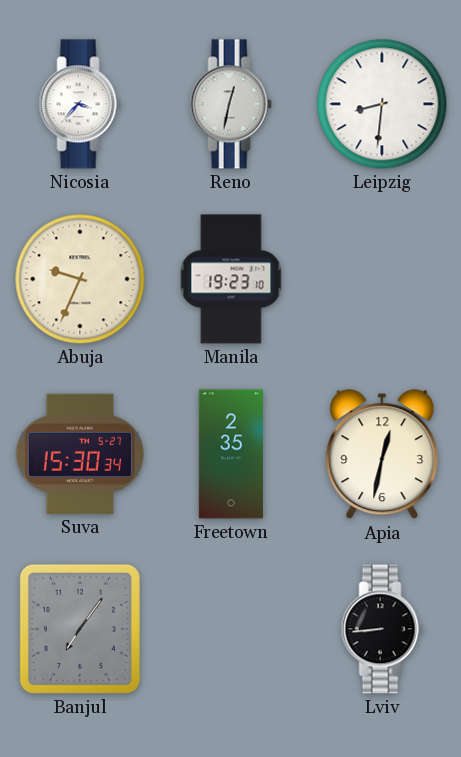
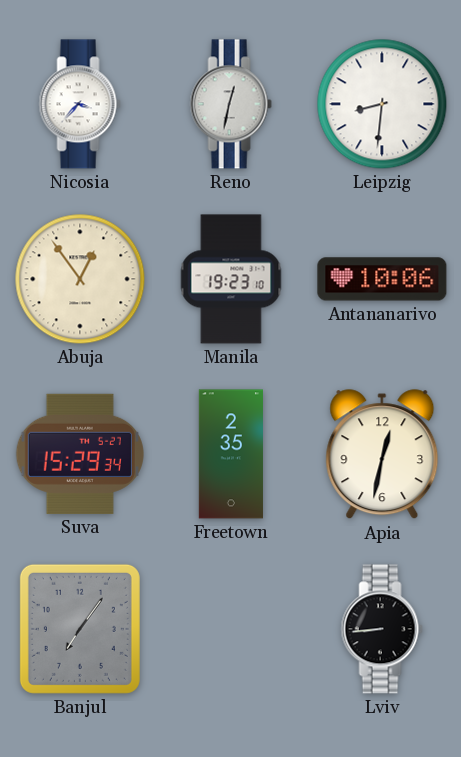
Abuja: 9:34 -> 12:54
Antananarivo: none -> 10:06
Suva: 15:30 -> 15:29
